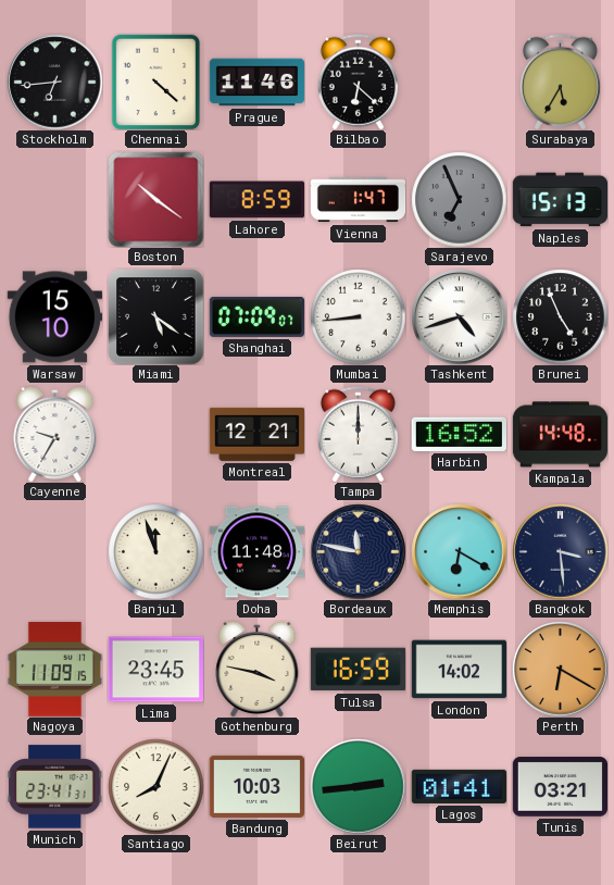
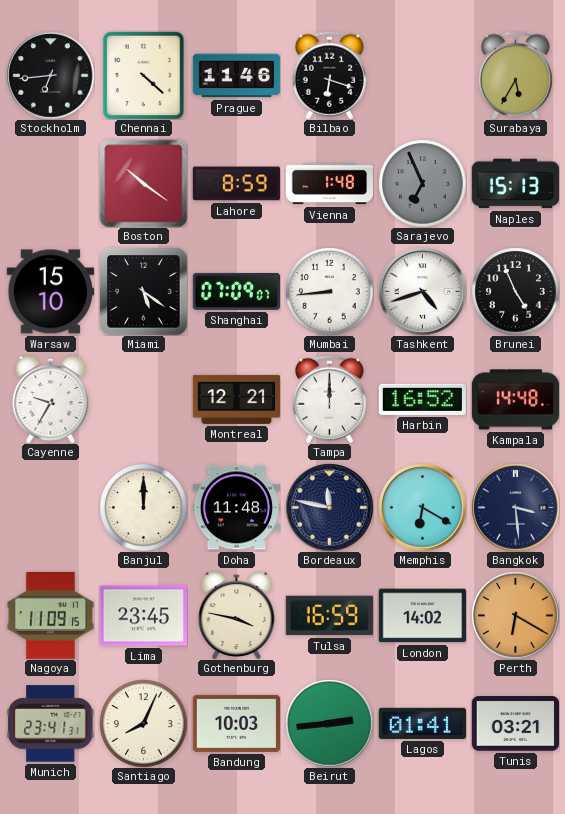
Bilbao: 6:22 -> 6:18
Vienna: 1:47 -> 1:48
Banjul: 11:57 -> 12:00
